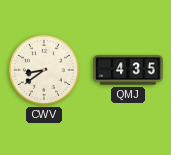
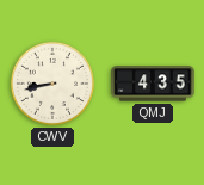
CWV: 8:39 -> 8:43
